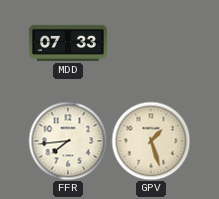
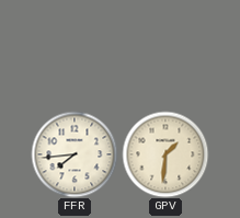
MDD: 07:33 -> none
GPV: 1:27 -> 1:31
